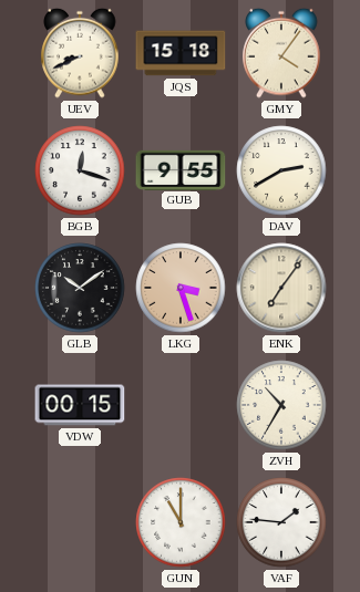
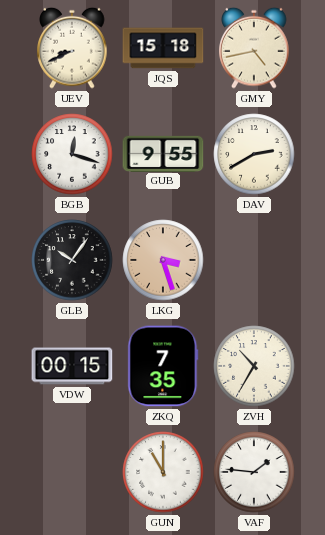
GMY: 4:06 -> 4:43
GLB: 10:09 -> 10:06
ENK: 7:06 -> none
ZKQ: none -> 7:35
